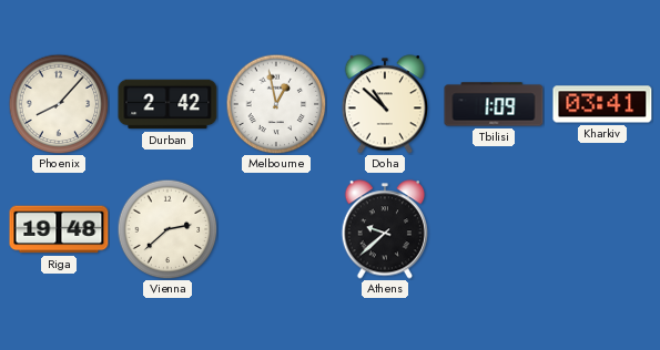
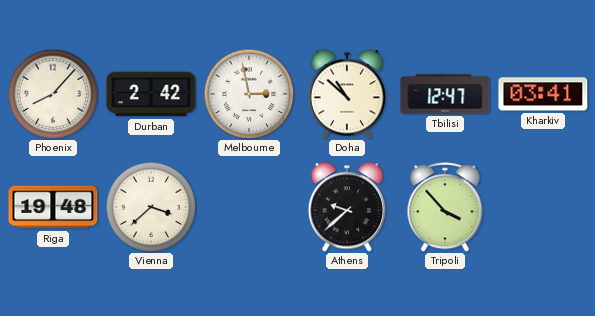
Melbourne: 12:58 -> 2:58
Tbilisi: 1:09 -> 12:47
Vienna: 2:38 -> 3:38
Tripoli: none -> 3:53
